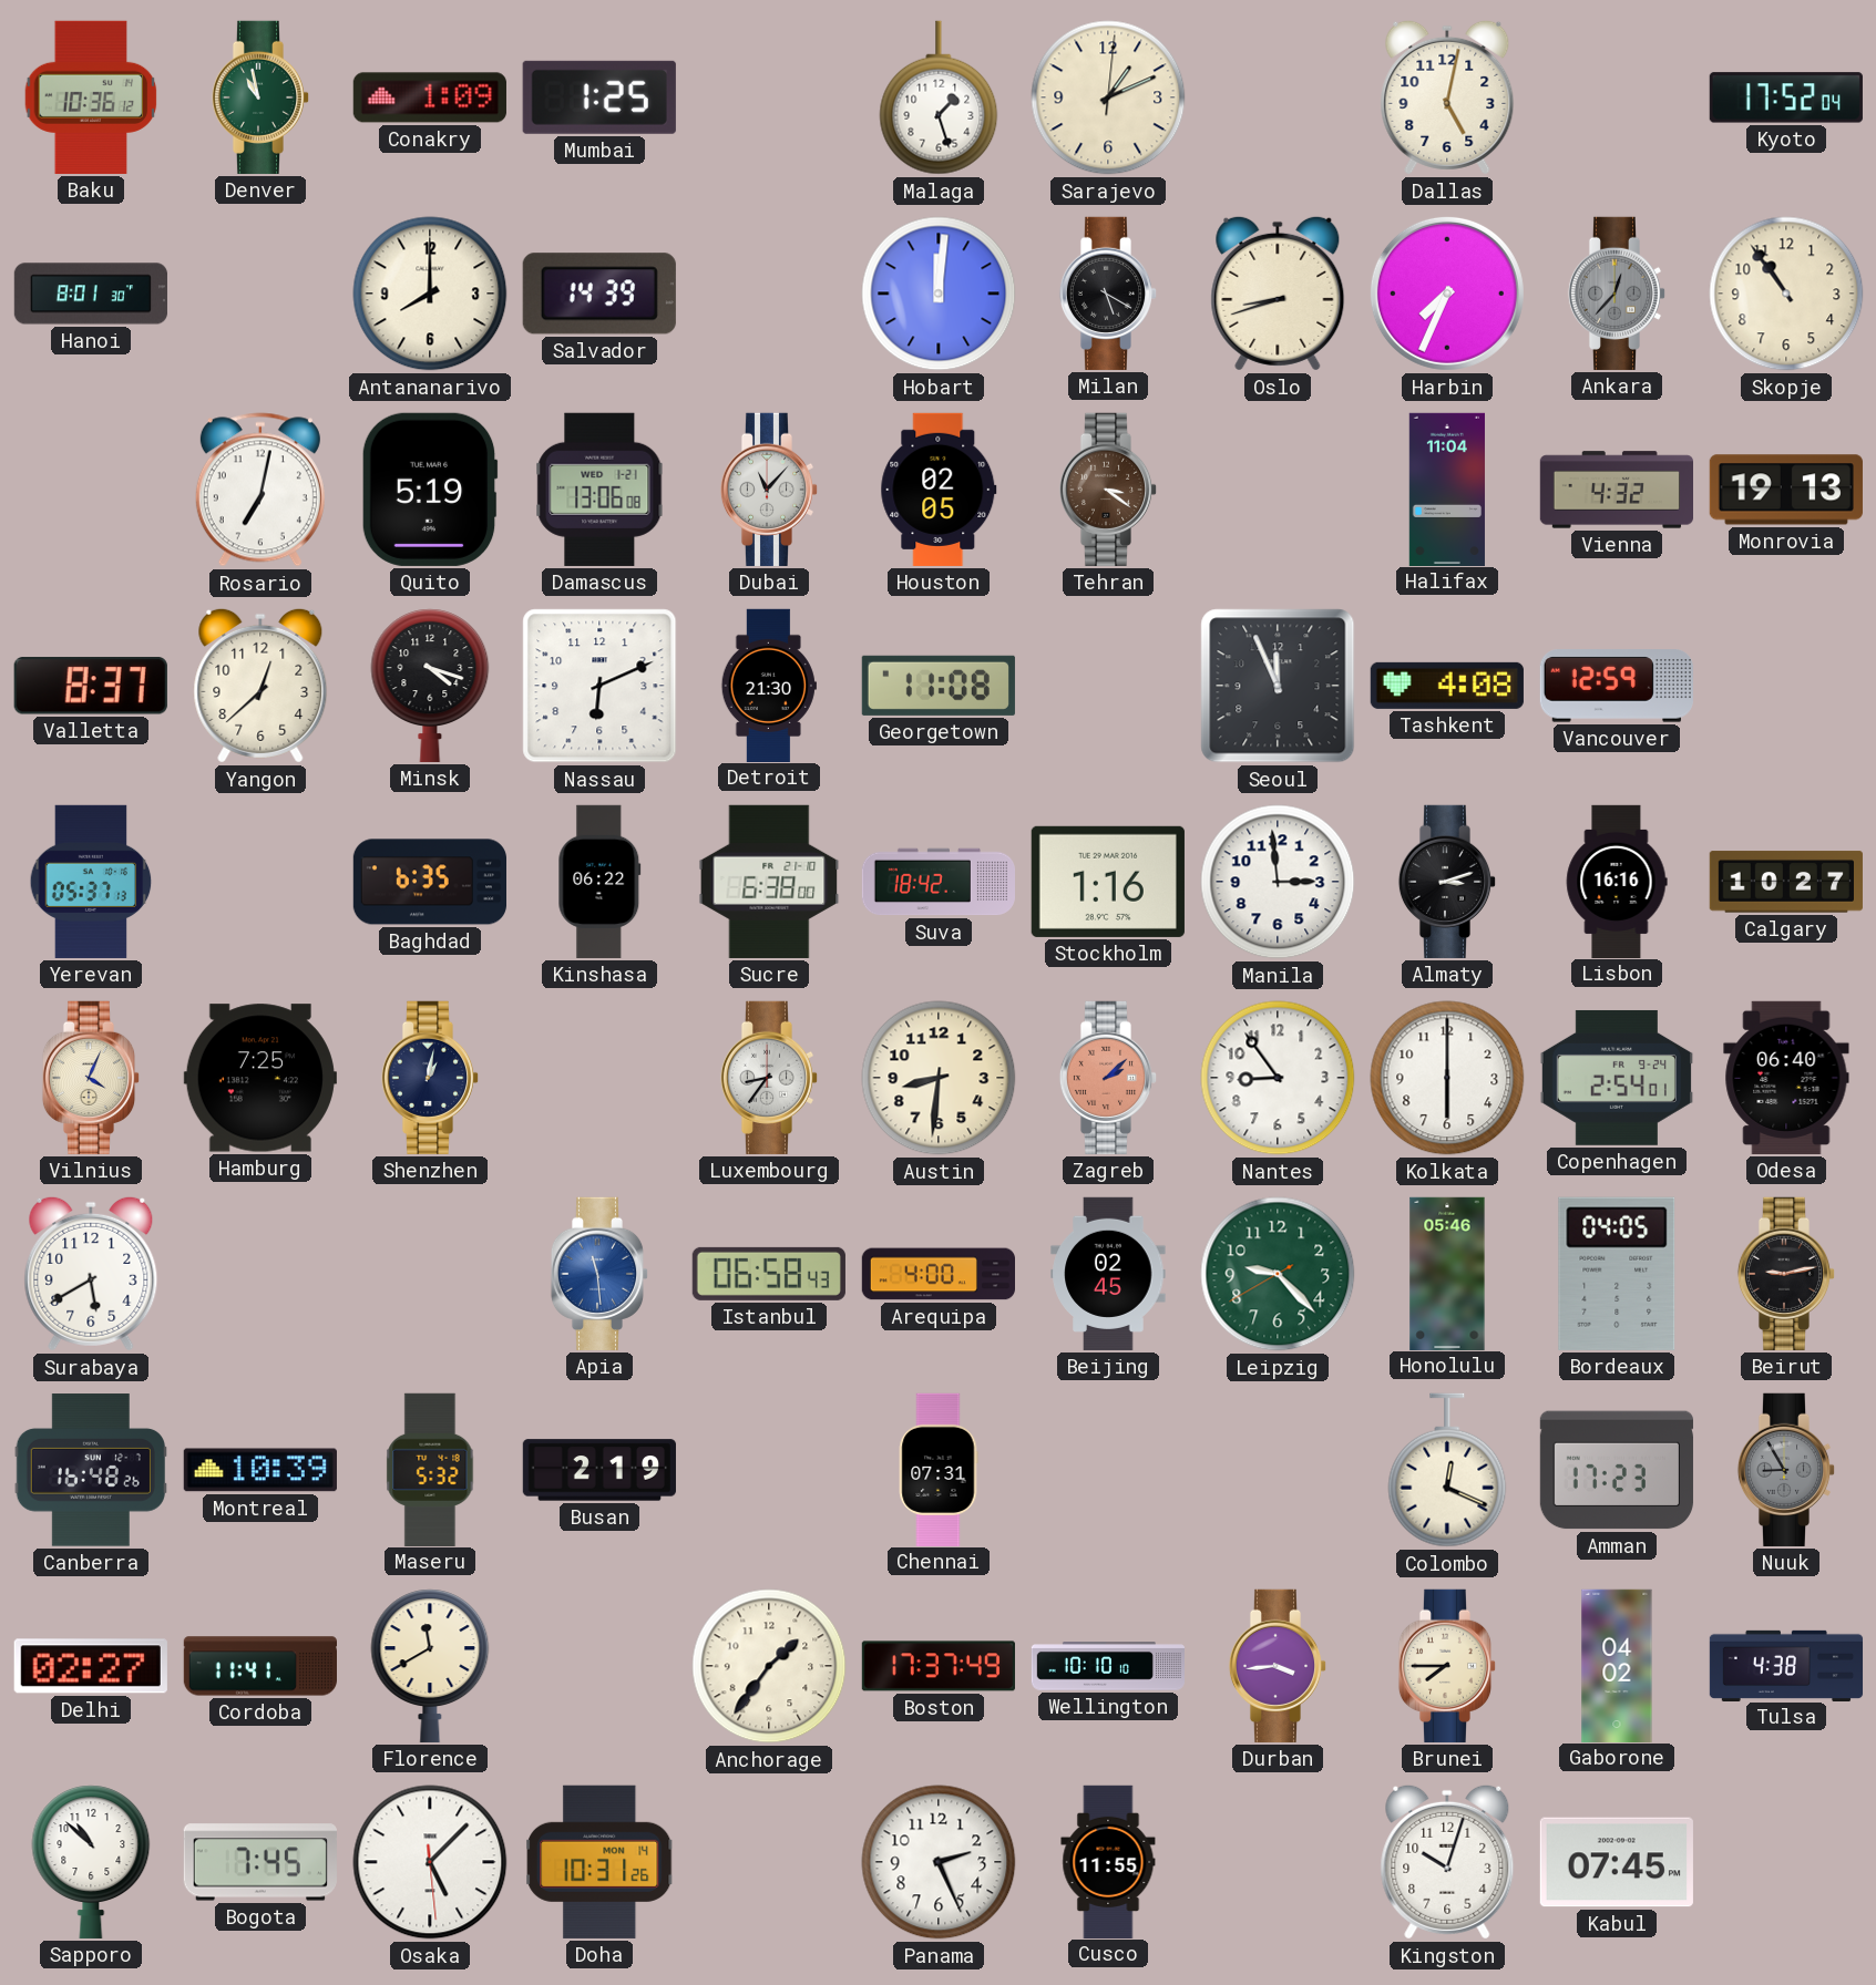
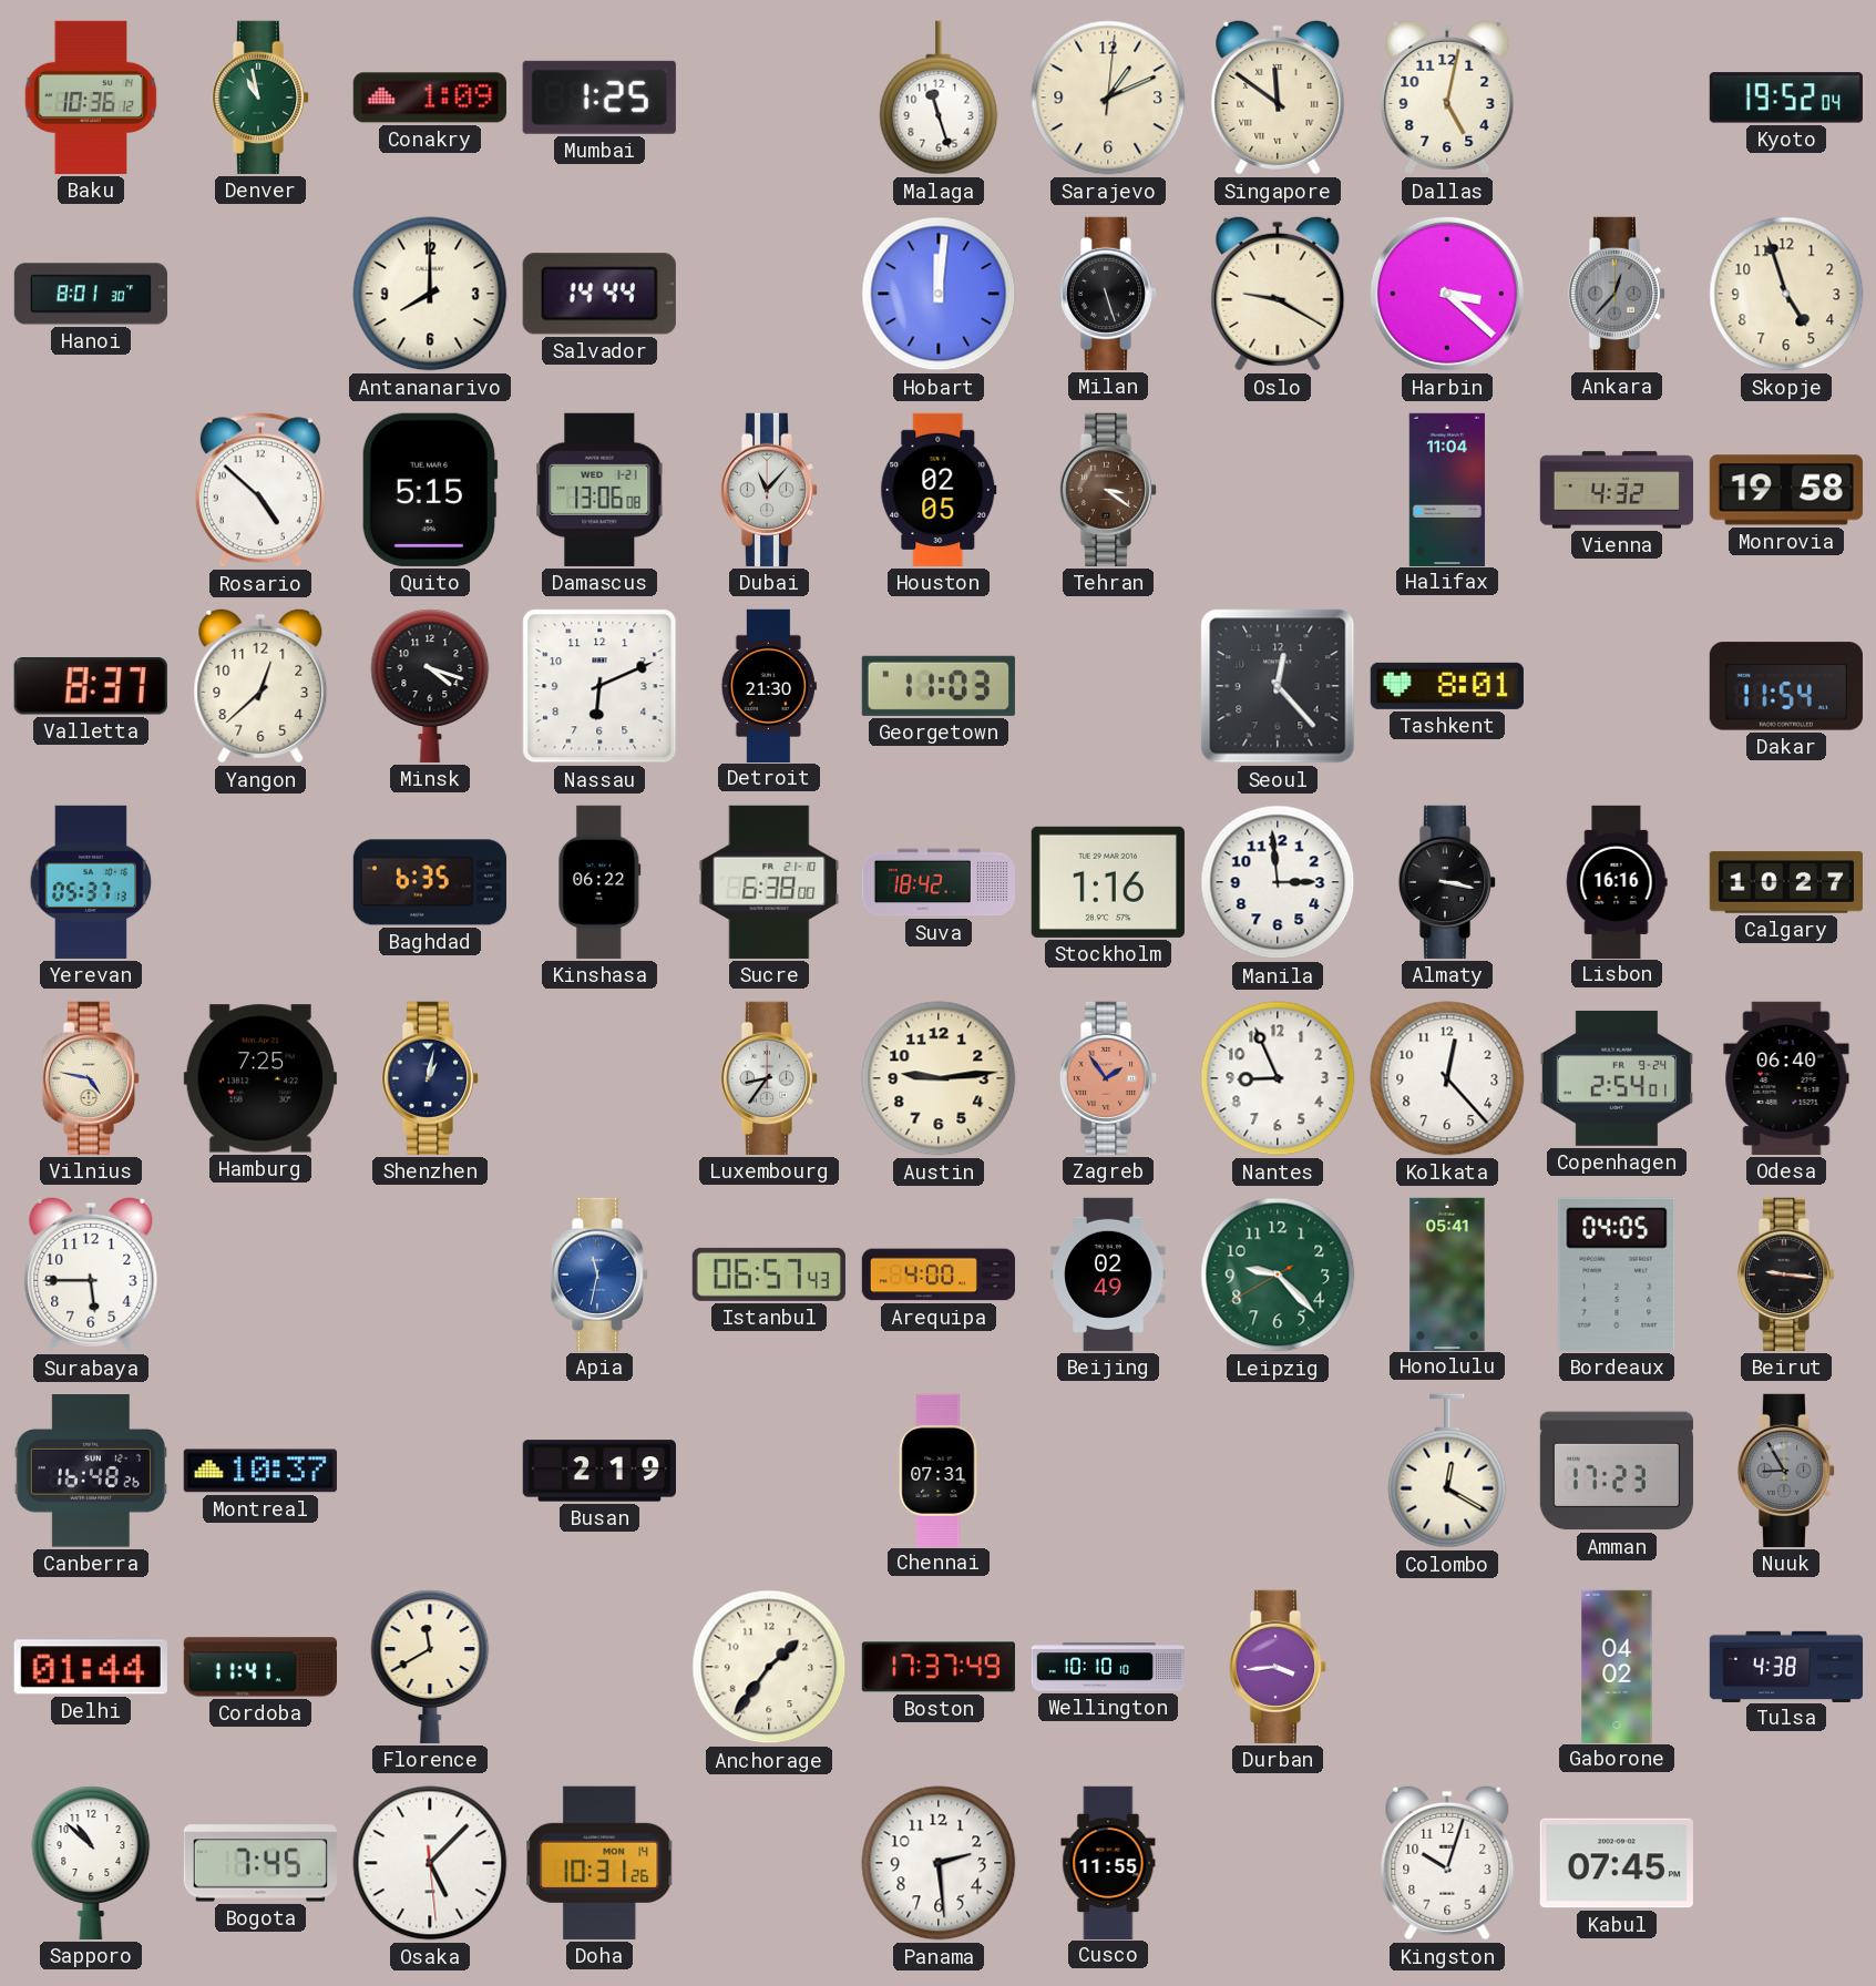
Malaga: 1:27 -> 11:27
Singapore: none -> 11:51
Kyoto: 17:52 -> 19:52
Salvador: 14:39 -> 14:44
Milan: 5:20 -> 5:27
Oslo: 8:42 -> 9:20
Harbin: 7:34 -> 3:22
Skopje: 10:54 -> 4:57
Rosario: 7:02 -> 4:52
Quito: 5:19 -> 5:15
Monrovia: 19:13 -> 19:58
Georgetown: 11:08 -> 11:03
Seoul: 11:56 -> 12:23
Tashkent: 4:08 -> 8:01
Vancouver: 12:59 -> none
Dakar: none -> 11:54
Almaty: 3:12 -> 3:17
Vilnius: 4:04 -> 4:47
Austin: 8:31 -> 9:14
Zagreb: 2:08 -> 1:54
Nantes: 8:54 -> 8:56
Kolkata: 6:00 -> 12:23
Surabaya: 5:40 -> 5:45
Apia: 11:29 -> 11:32
Istanbul: 06:58 -> 06:57
Beijing: 02:45 -> 02:49
Honolulu: 05:46 -> 05:41
Beirut: 9:13 -> 9:16
Montreal: 10:39 -> 10:37
Maseru: 5:32 -> none
Colombo: 12:19 -> 12:20
Delhi: 02:27 -> 01:44
Brunei: 7:45 -> none
Panama: 2:26 -> 2:29
